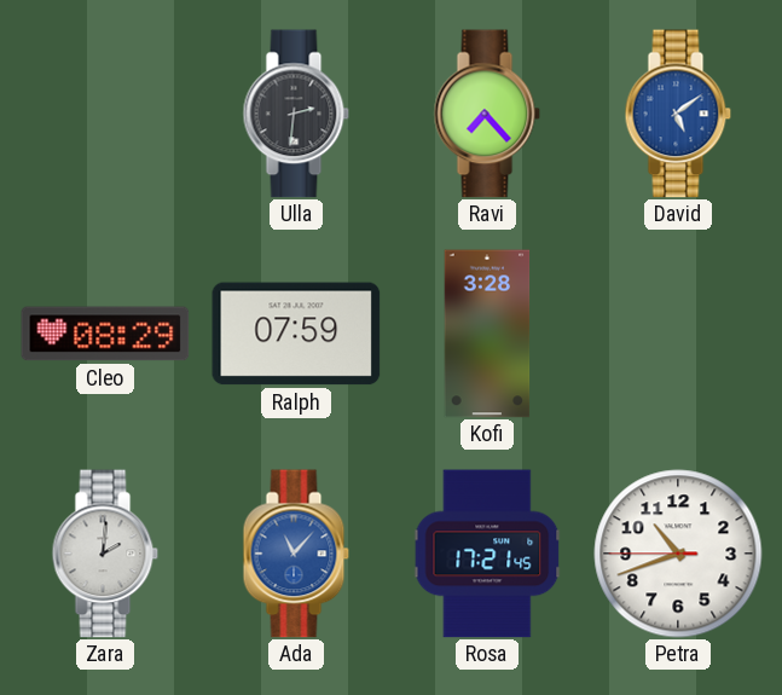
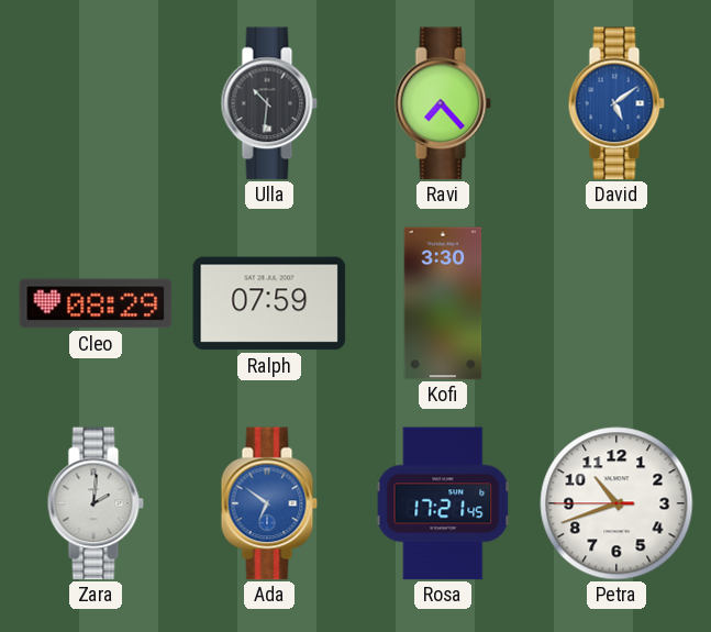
Ulla: 2:31 -> 10:31
Kofi: 3:28 -> 3:30
Ada: 11:07 -> 6:51
